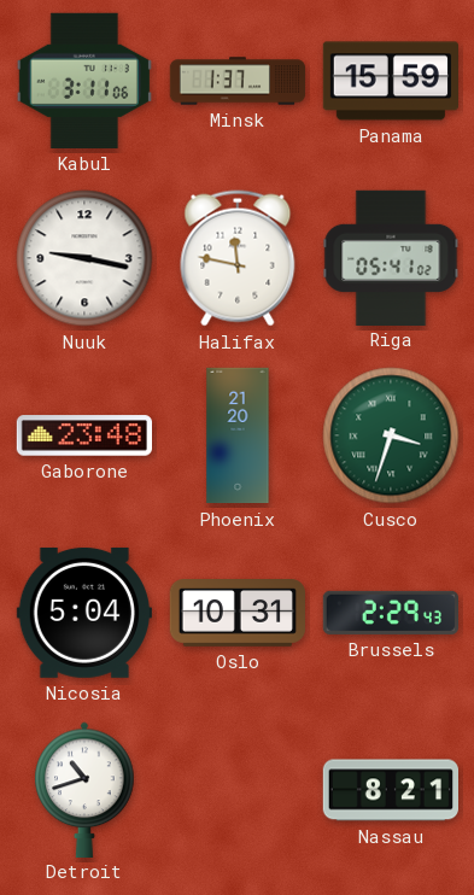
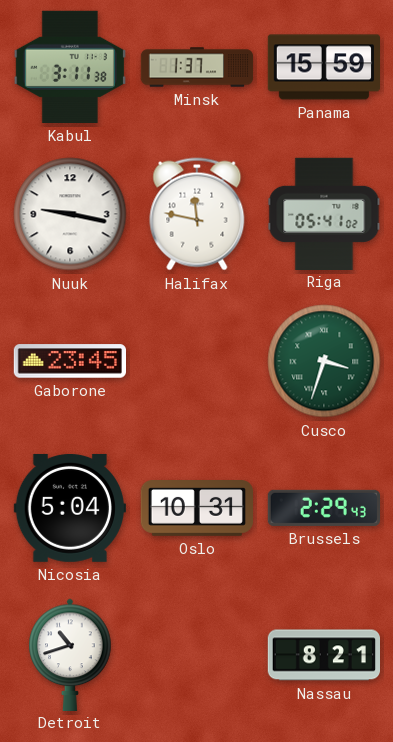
Kabul: 3:11:06 -> 3:11:38
Gaborone: 23:48 -> 23:45
Phoenix: 21:20 -> none
